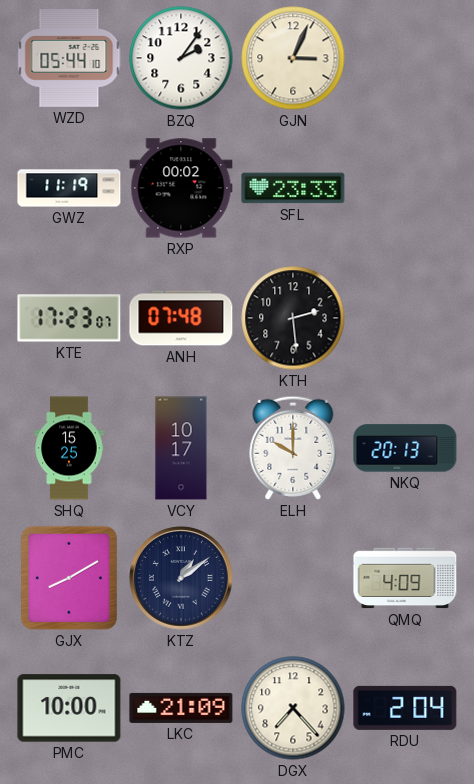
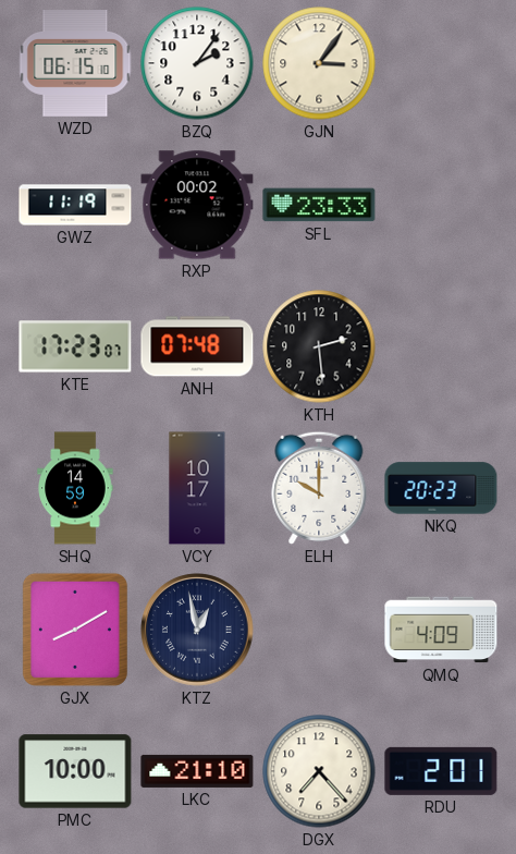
WZD: 05:44 -> 06:15
GJN: 3:04 -> 3:06
SHQ: 15:25 -> 14:59
NKQ: 20:13 -> 20:23
KTZ: 1:09 -> 12:58
LKC: 21:09 -> 21:10
RDU: 2:04 -> 2:01
